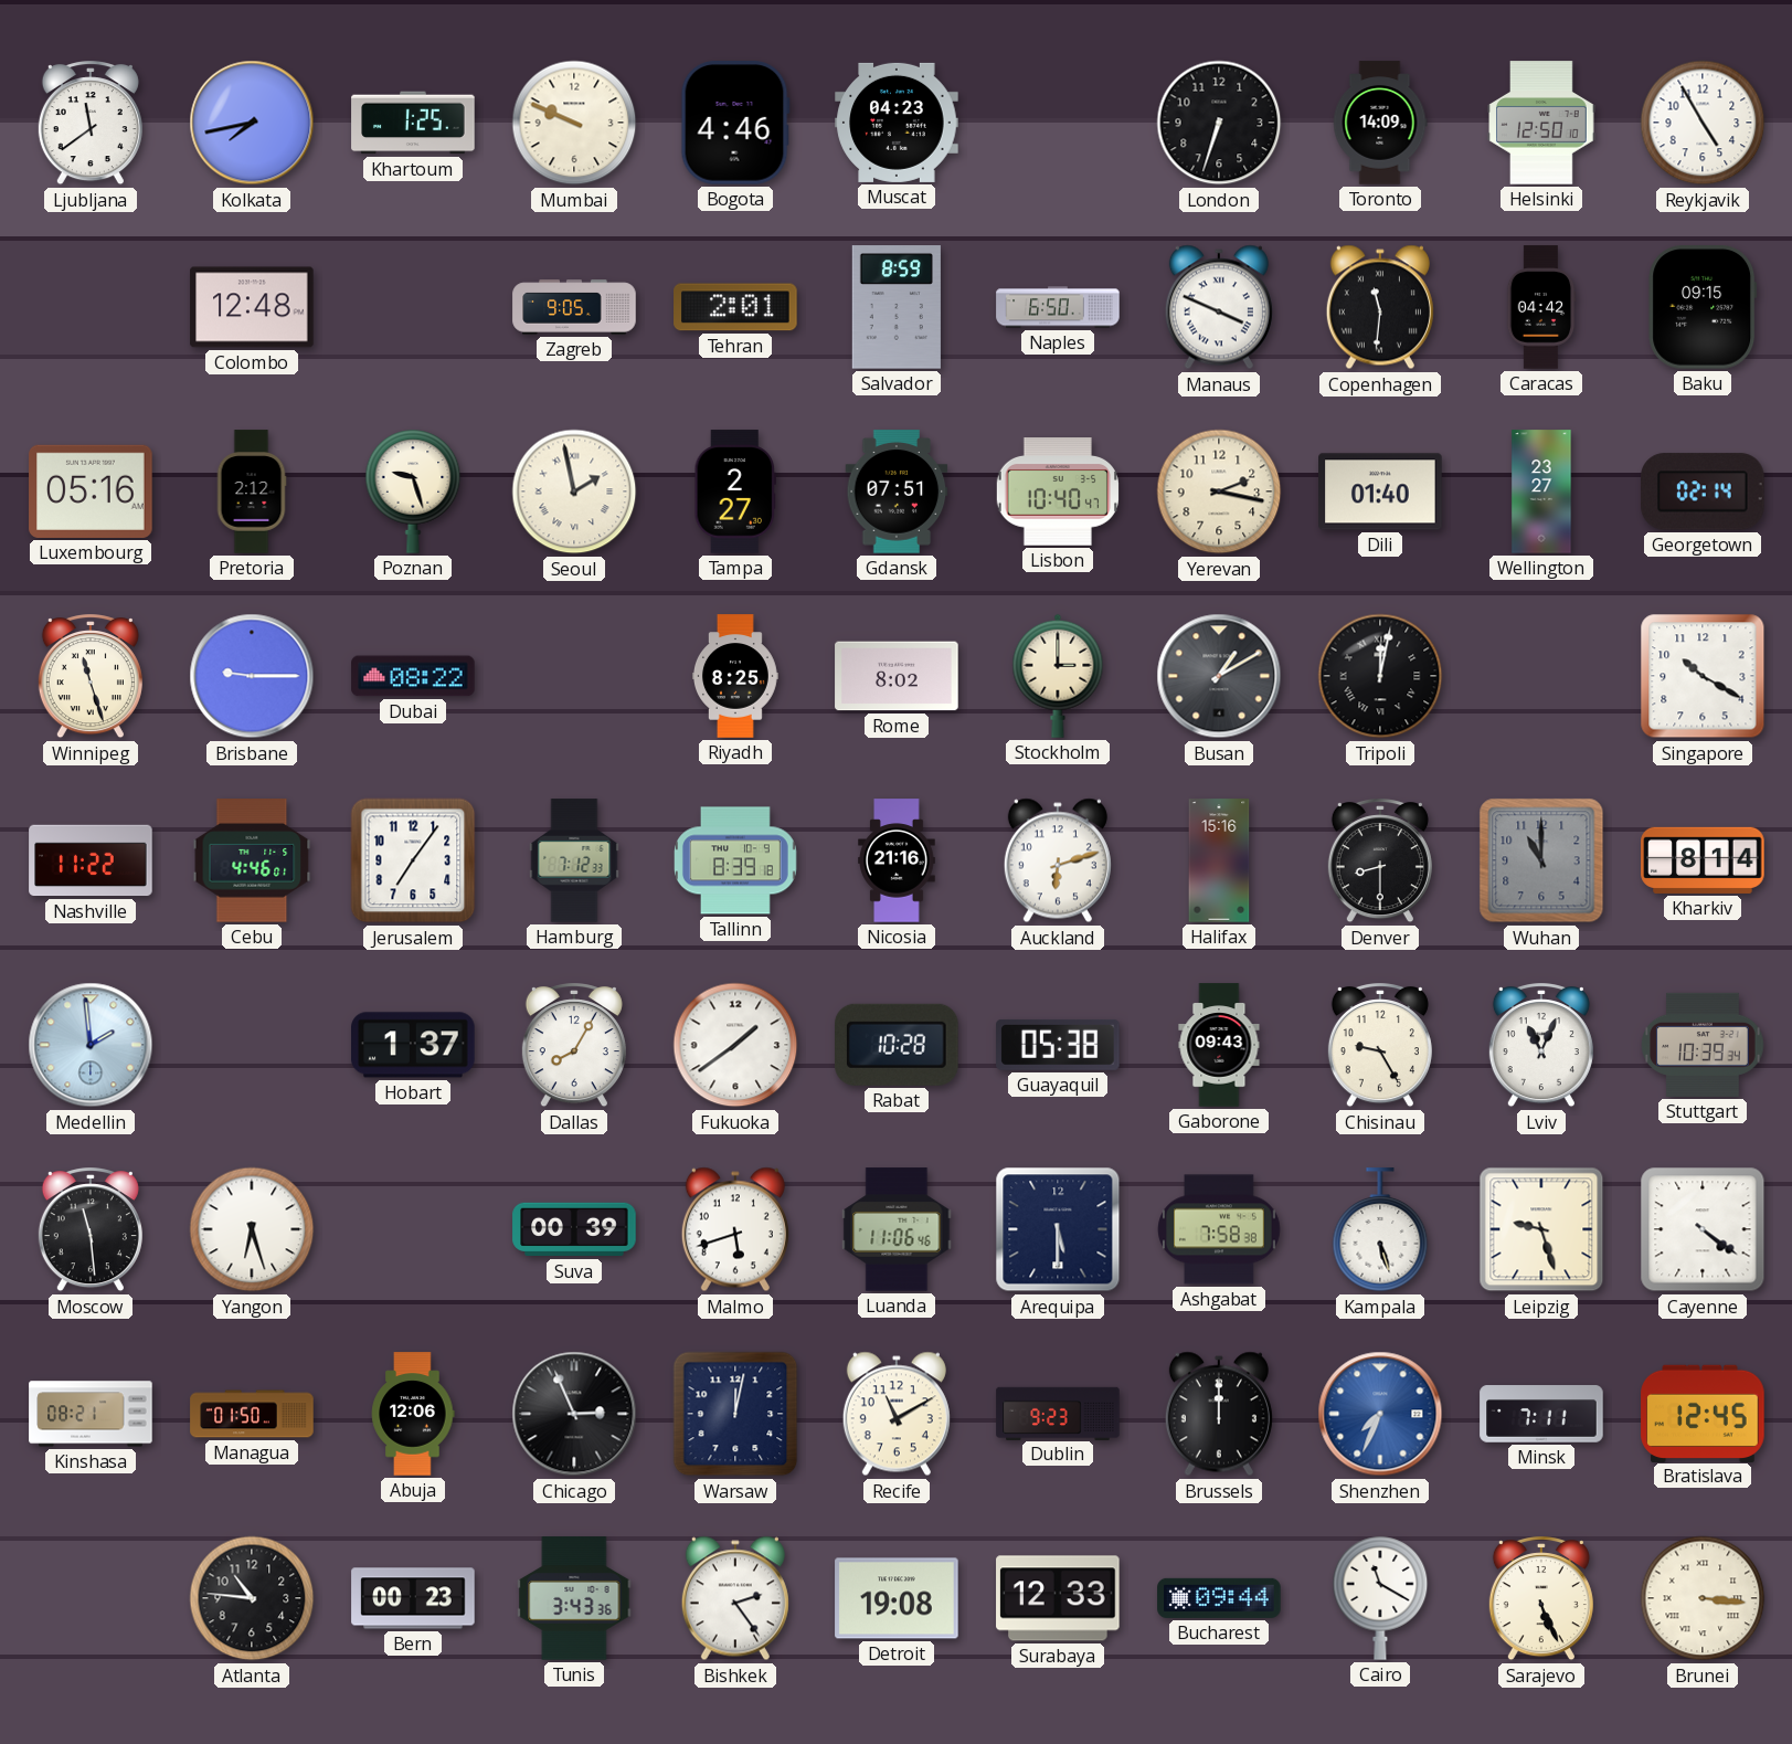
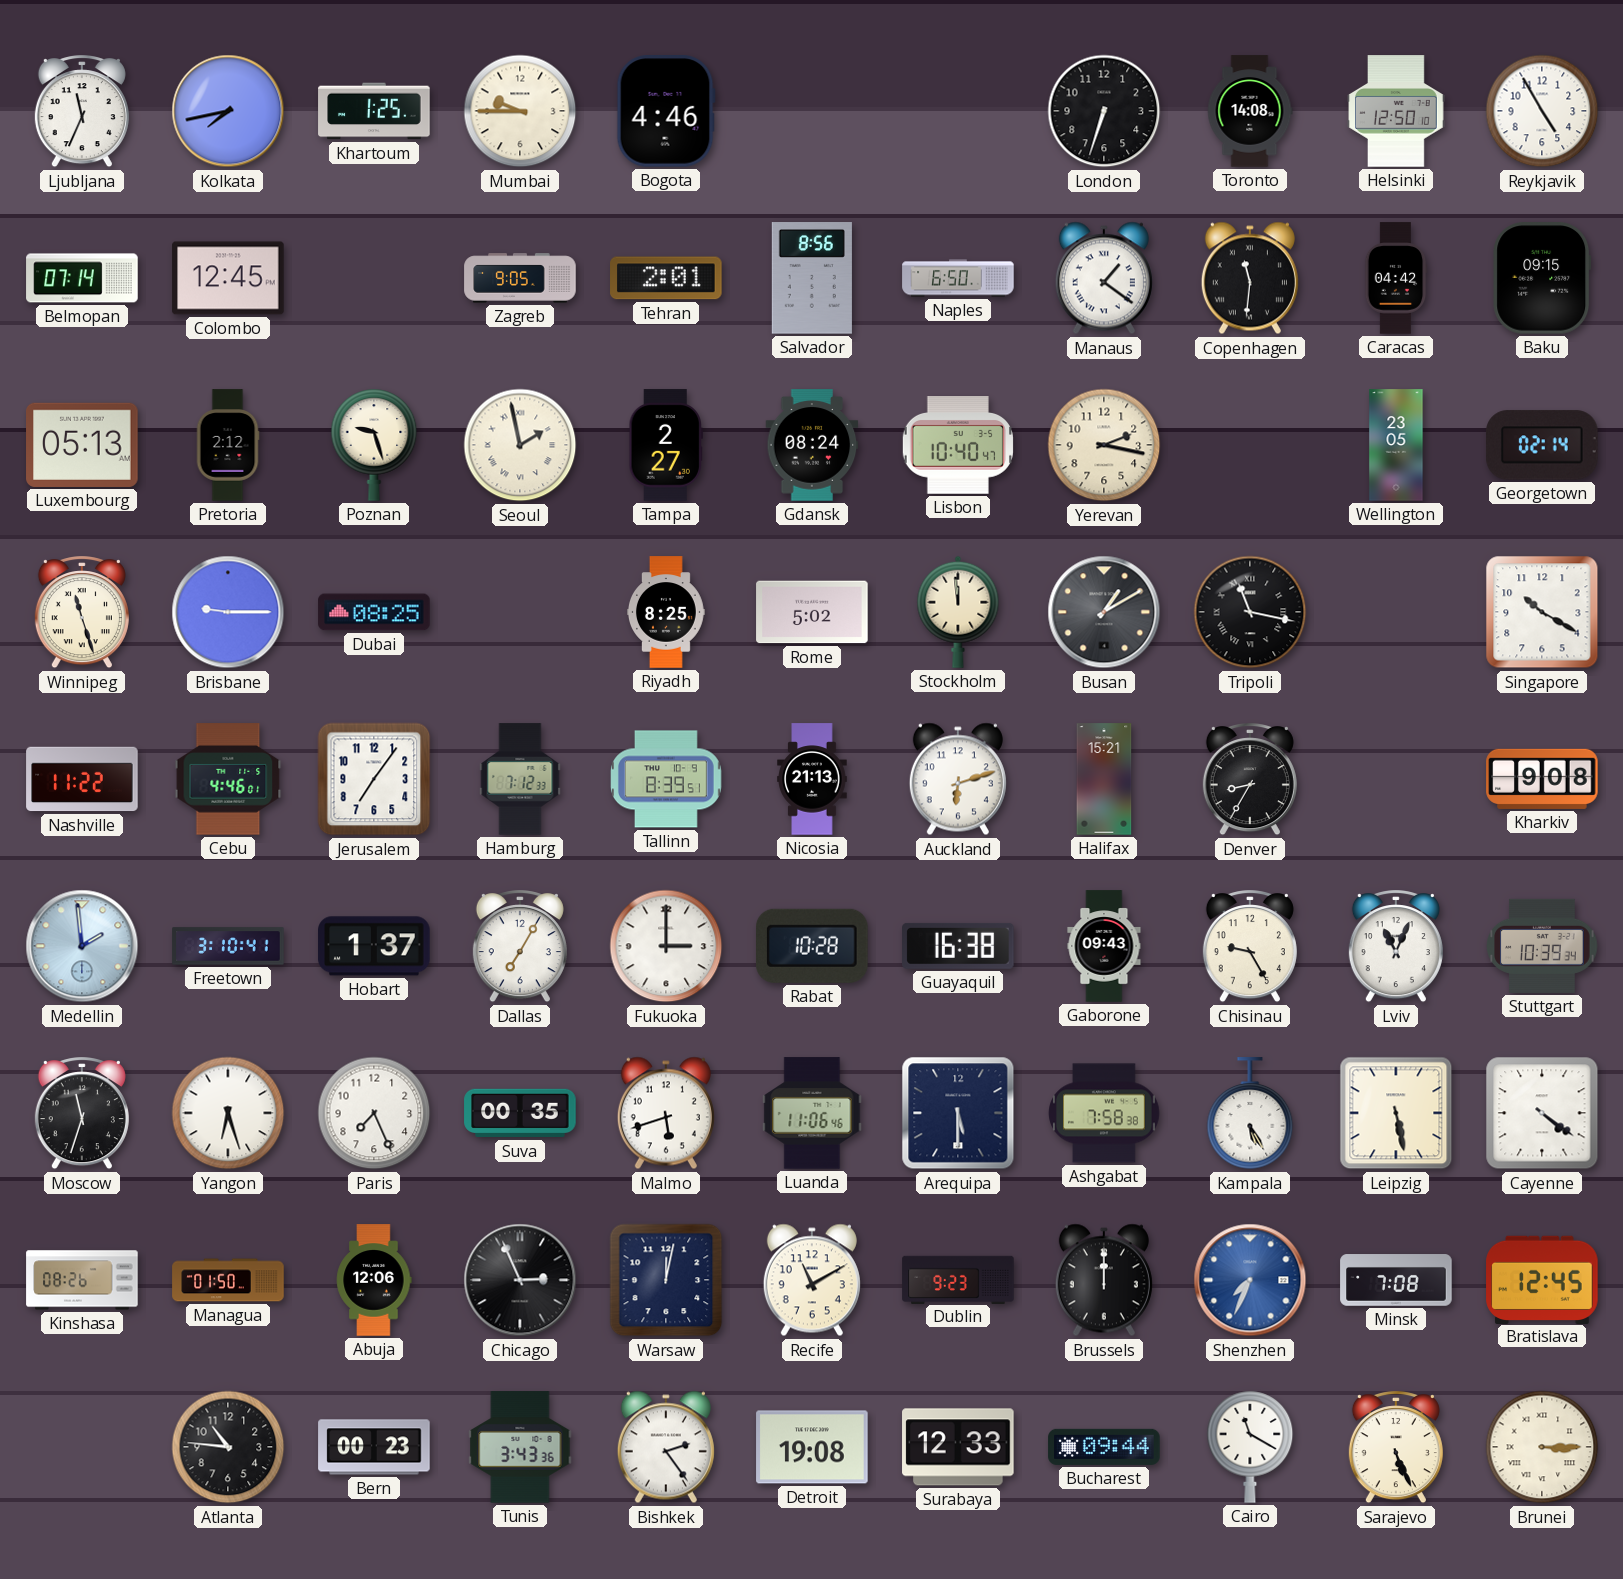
Ljubljana: 11:39 -> 11:34
Mumbai: 9:49 -> 9:45
Muscat: 04:23 -> none
Toronto: 14:09 -> 14:08
Belmopan: none -> 07:14
Colombo: 12:48 -> 12:45
Salvador: 8:59 -> 8:56
Manaus: 3:49 -> 1:21
Luxembourg: 05:16 -> 05:13
Gdansk: 07:51 -> 08:24
Dili: 01:40 -> none
Wellington: 23:27 -> 23:05
Dubai: 08:22 -> 08:25
Rome: 8:02 -> 5:02
Stockholm: 3:00 -> 11:59
Tripoli: 12:02 -> 11:17
Tallinn: 8:39:18 -> 8:39:51
Nicosia: 21:16 -> 21:13
Halifax: 15:16 -> 15:21
Denver: 8:30 -> 8:35
Wuhan: 11:00 -> none
Kharkiv: 8:14 -> 9:08
Freetown: none -> 3:10
Dallas: 8:05 -> 7:05
Fukuoka: 1:39 -> 3:00
Guayaquil: 05:38 -> 16:38
Moscow: 11:29 -> 11:33
Paris: none -> 7:26
Suva: 00:39 -> 00:35
Kampala: 5:27 -> 5:25
Leipzig: 9:27 -> 5:28
Kinshasa: 08:21 -> 08:26
Minsk: 7:11 -> 7:08
Brunei: 3:16 -> 3:15
